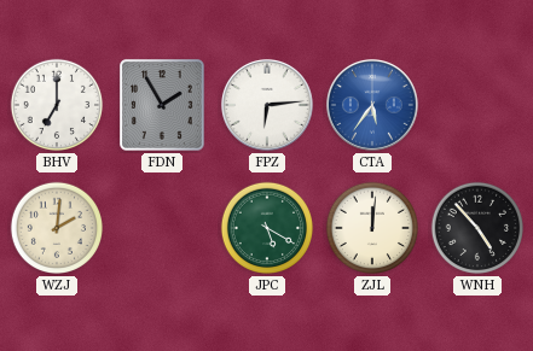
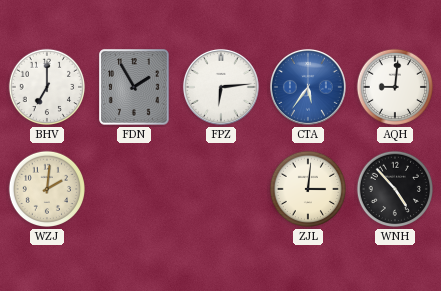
AQH: none -> 9:01
JPC: 5:20 -> none
ZJL: 12:01 -> 3:01
